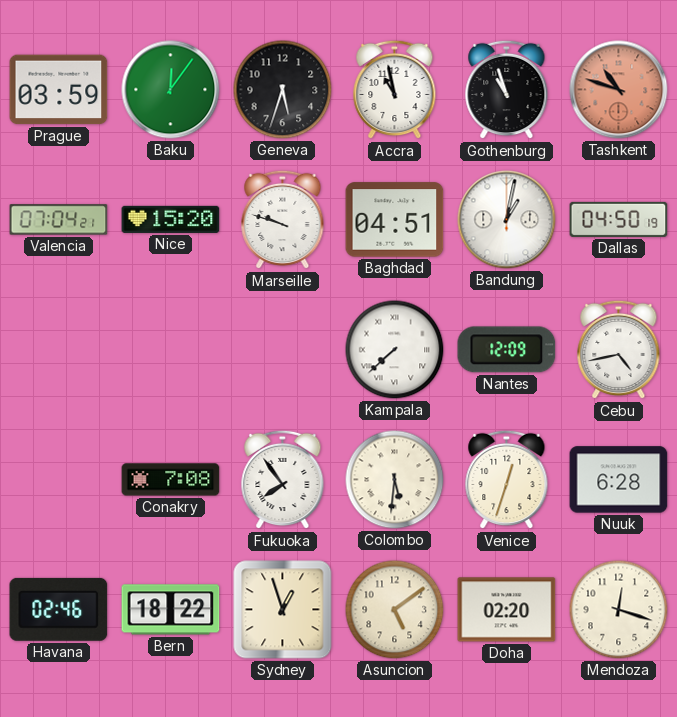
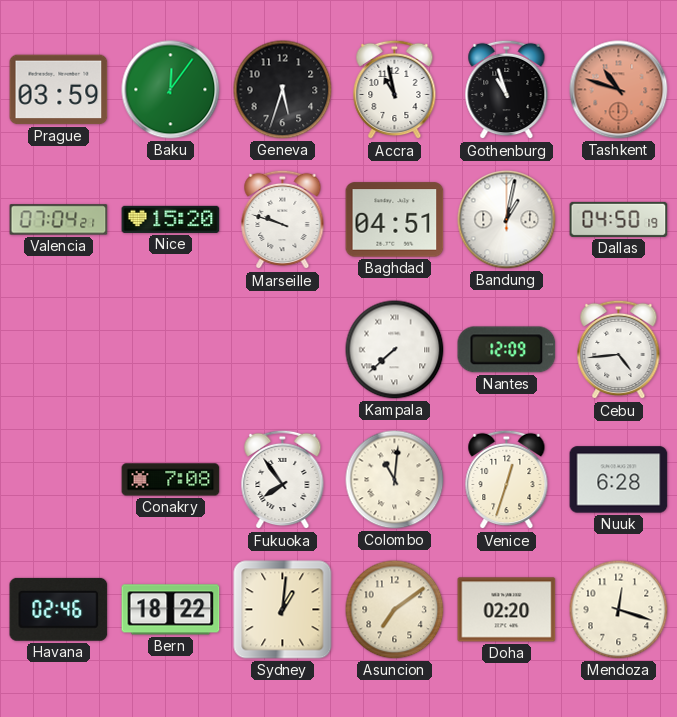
Cebu: 4:43 -> 4:44
Colombo: 5:31 -> 11:01
Sydney: 12:57 -> 1:01
Asuncion: 5:09 -> 7:09
